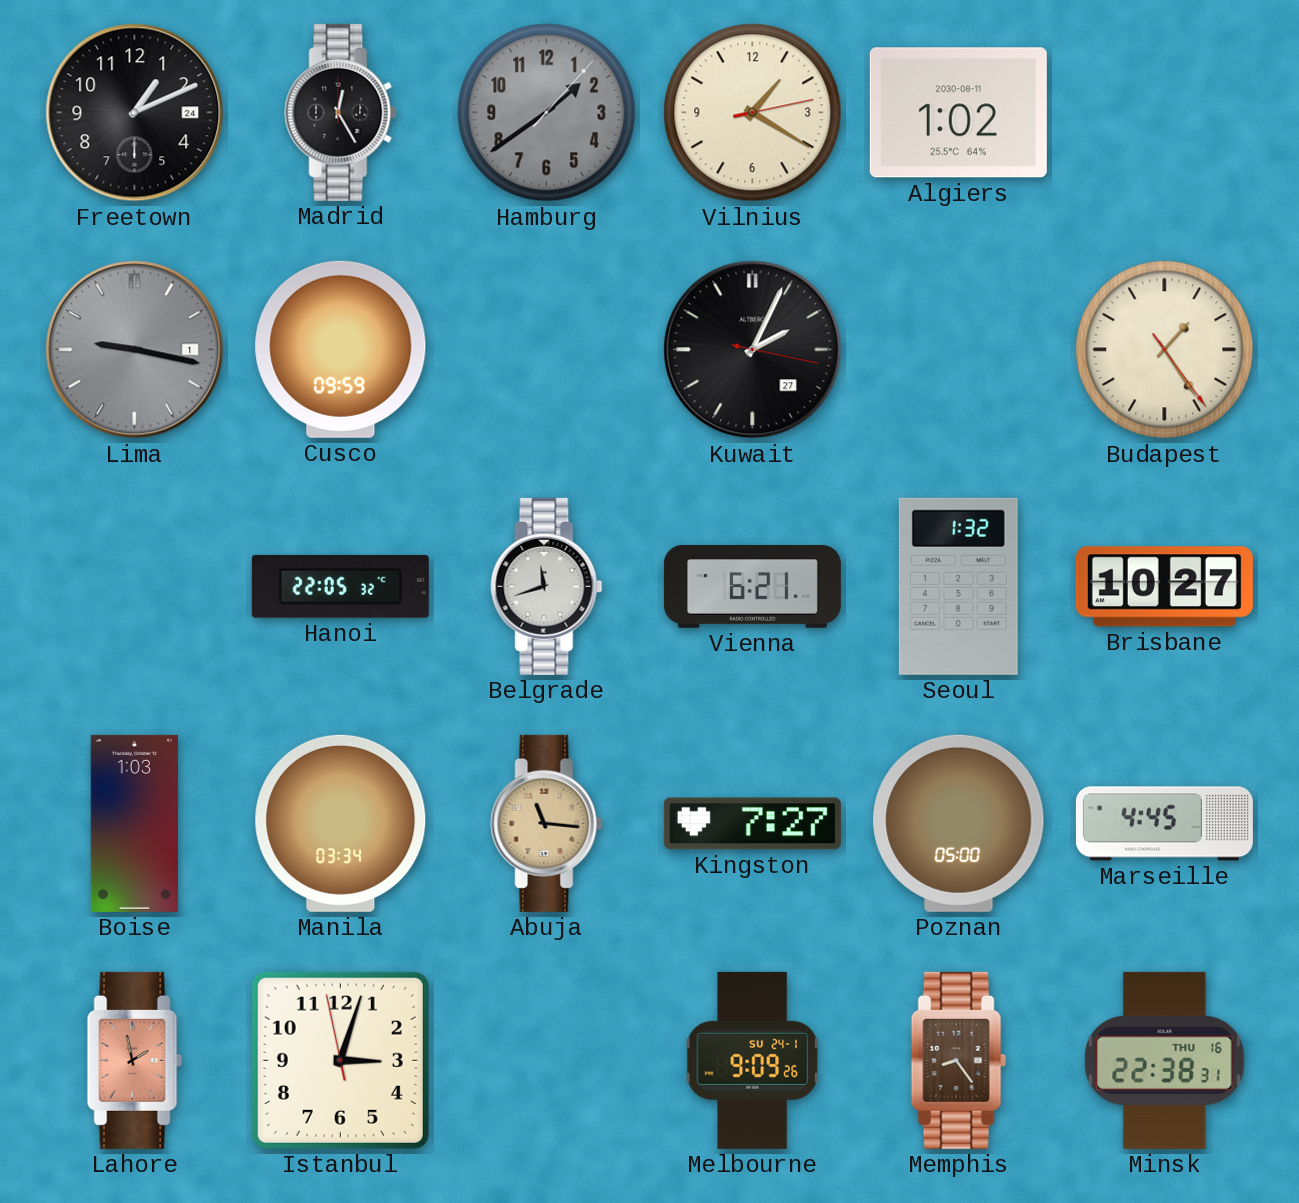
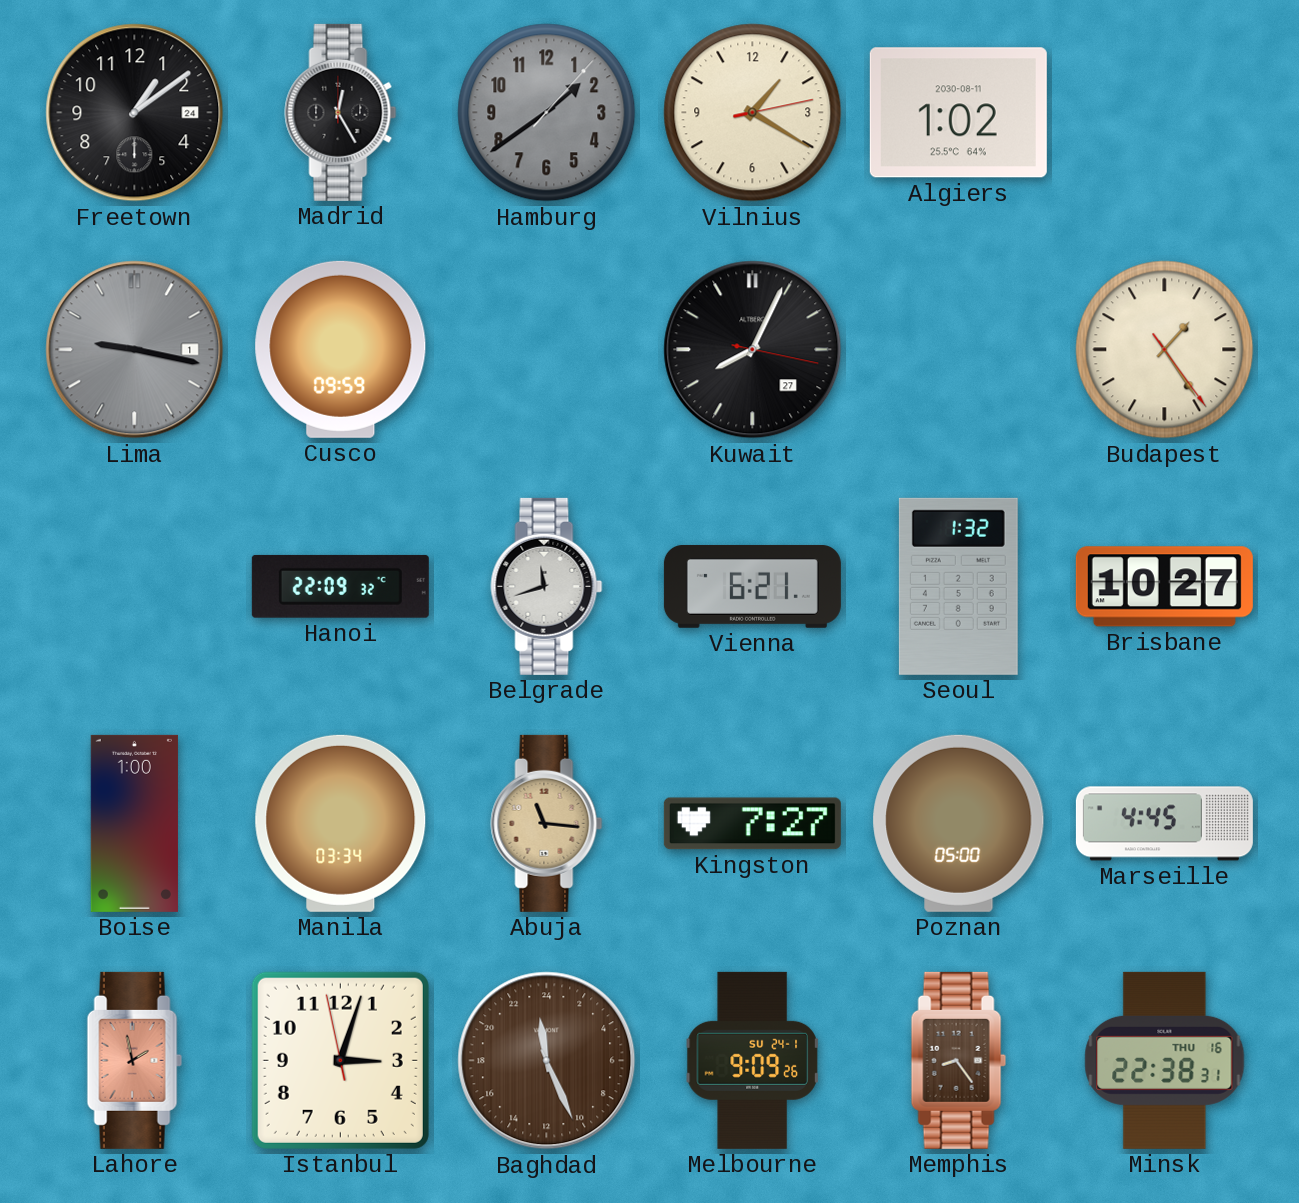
Freetown: 1:11 -> 1:09
Kuwait: 2:04 -> 8:04
Hanoi: 22:05 -> 22:09
Boise: 1:03 -> 1:00
Baghdad: none -> 23:26
